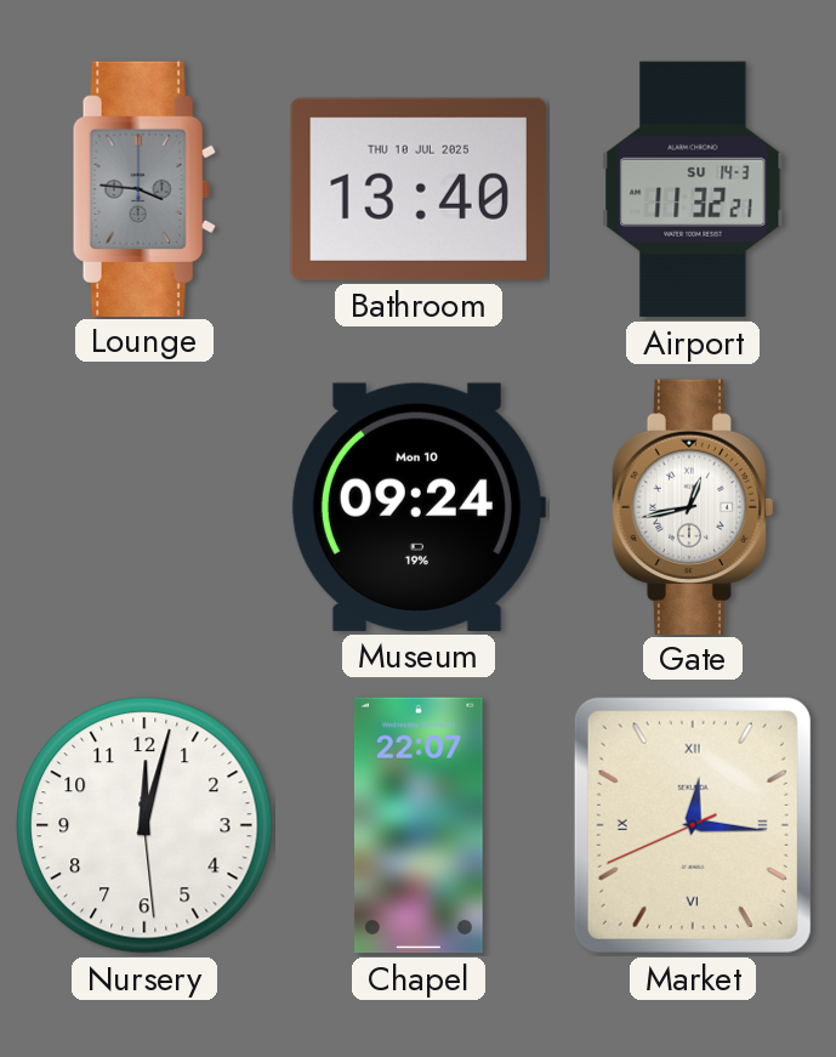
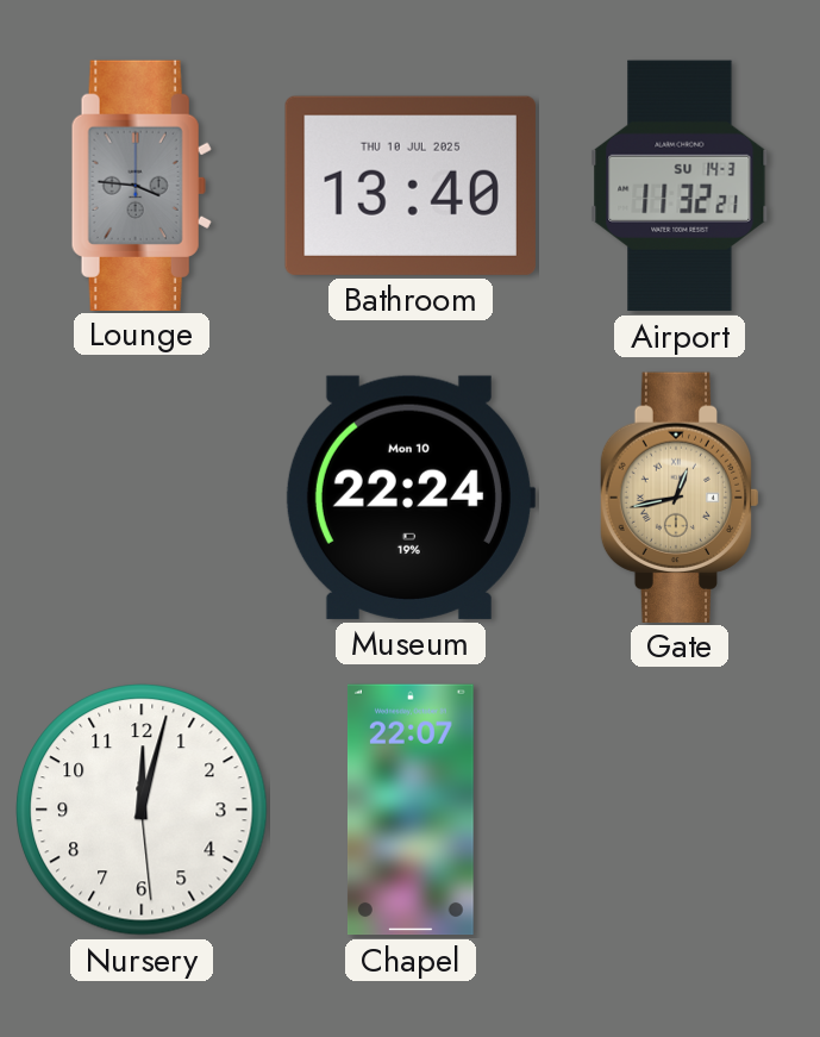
Museum: 09:24 -> 22:24
Gate dial: white -> champagne
Market: 12:15 -> none
